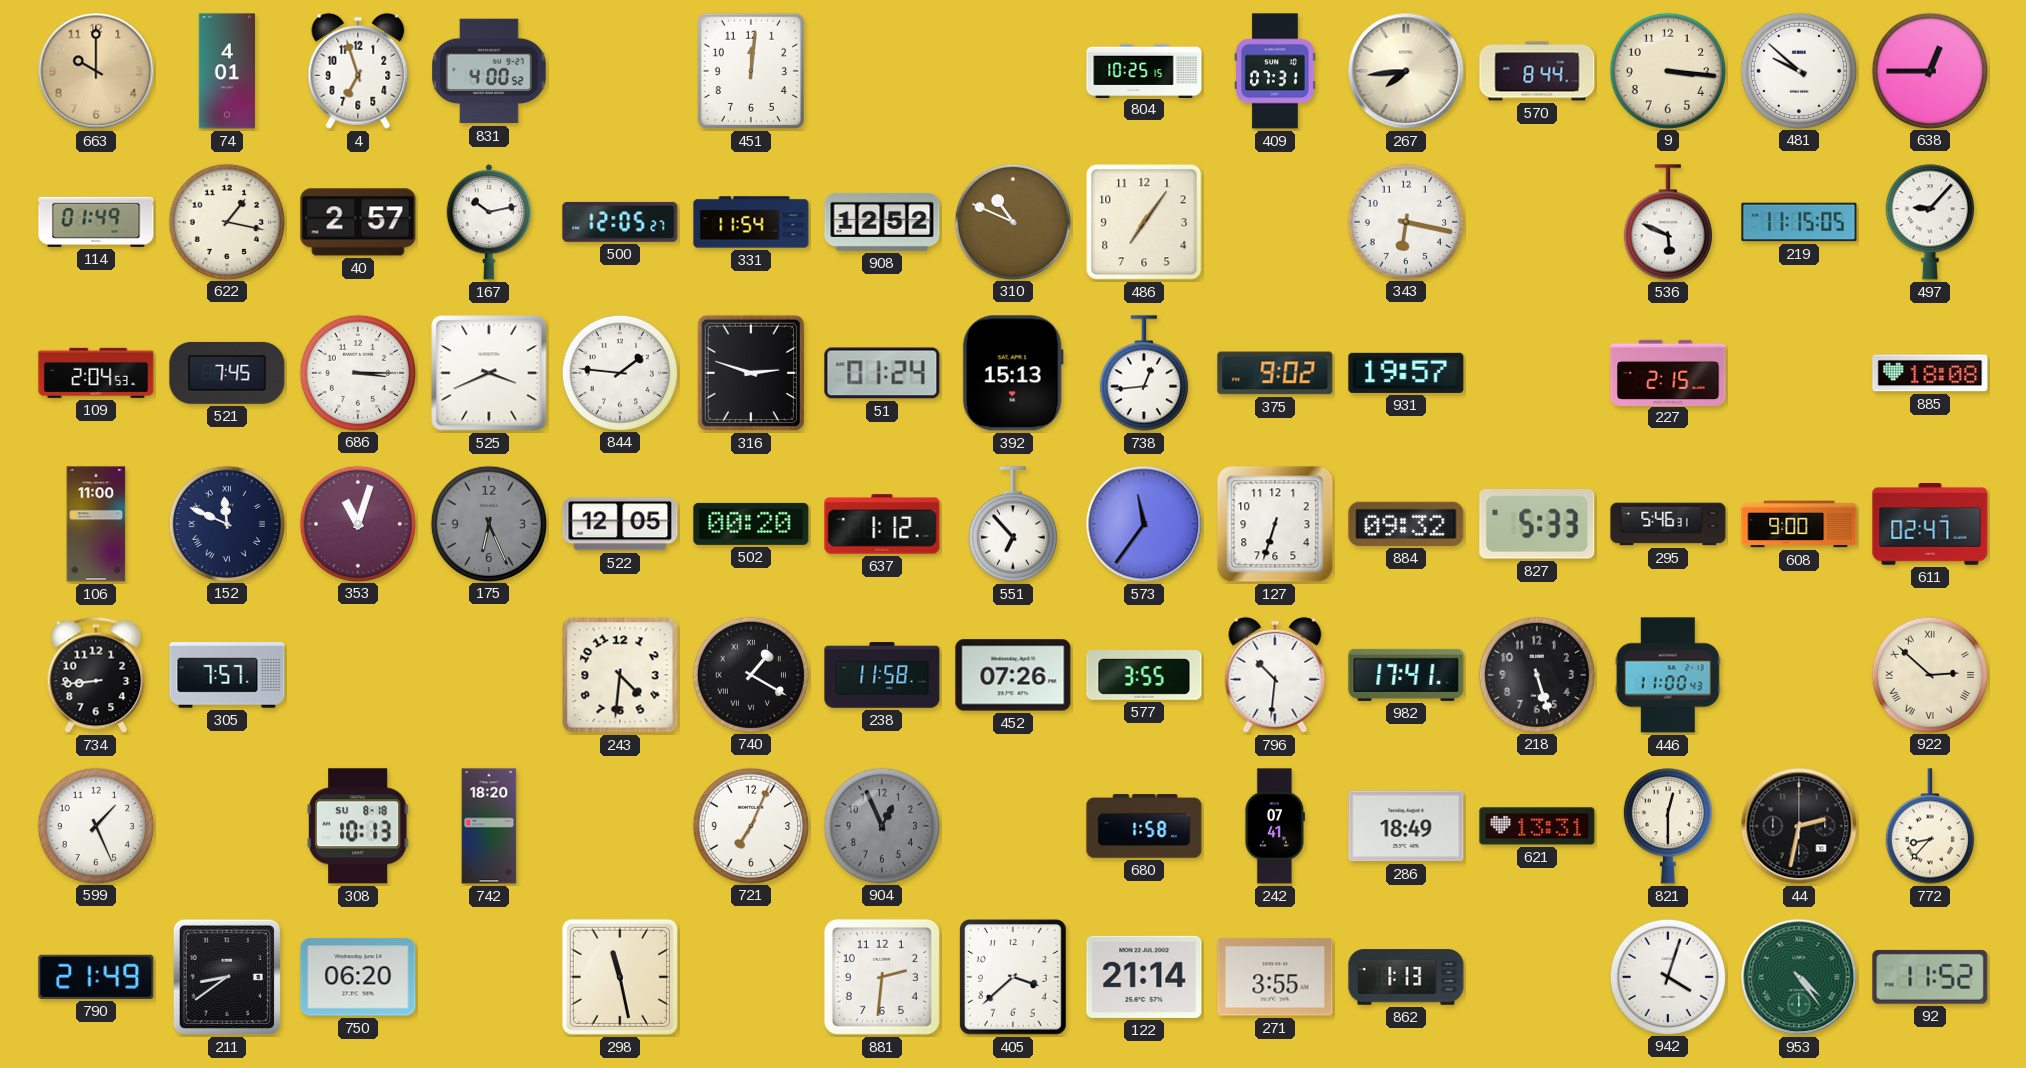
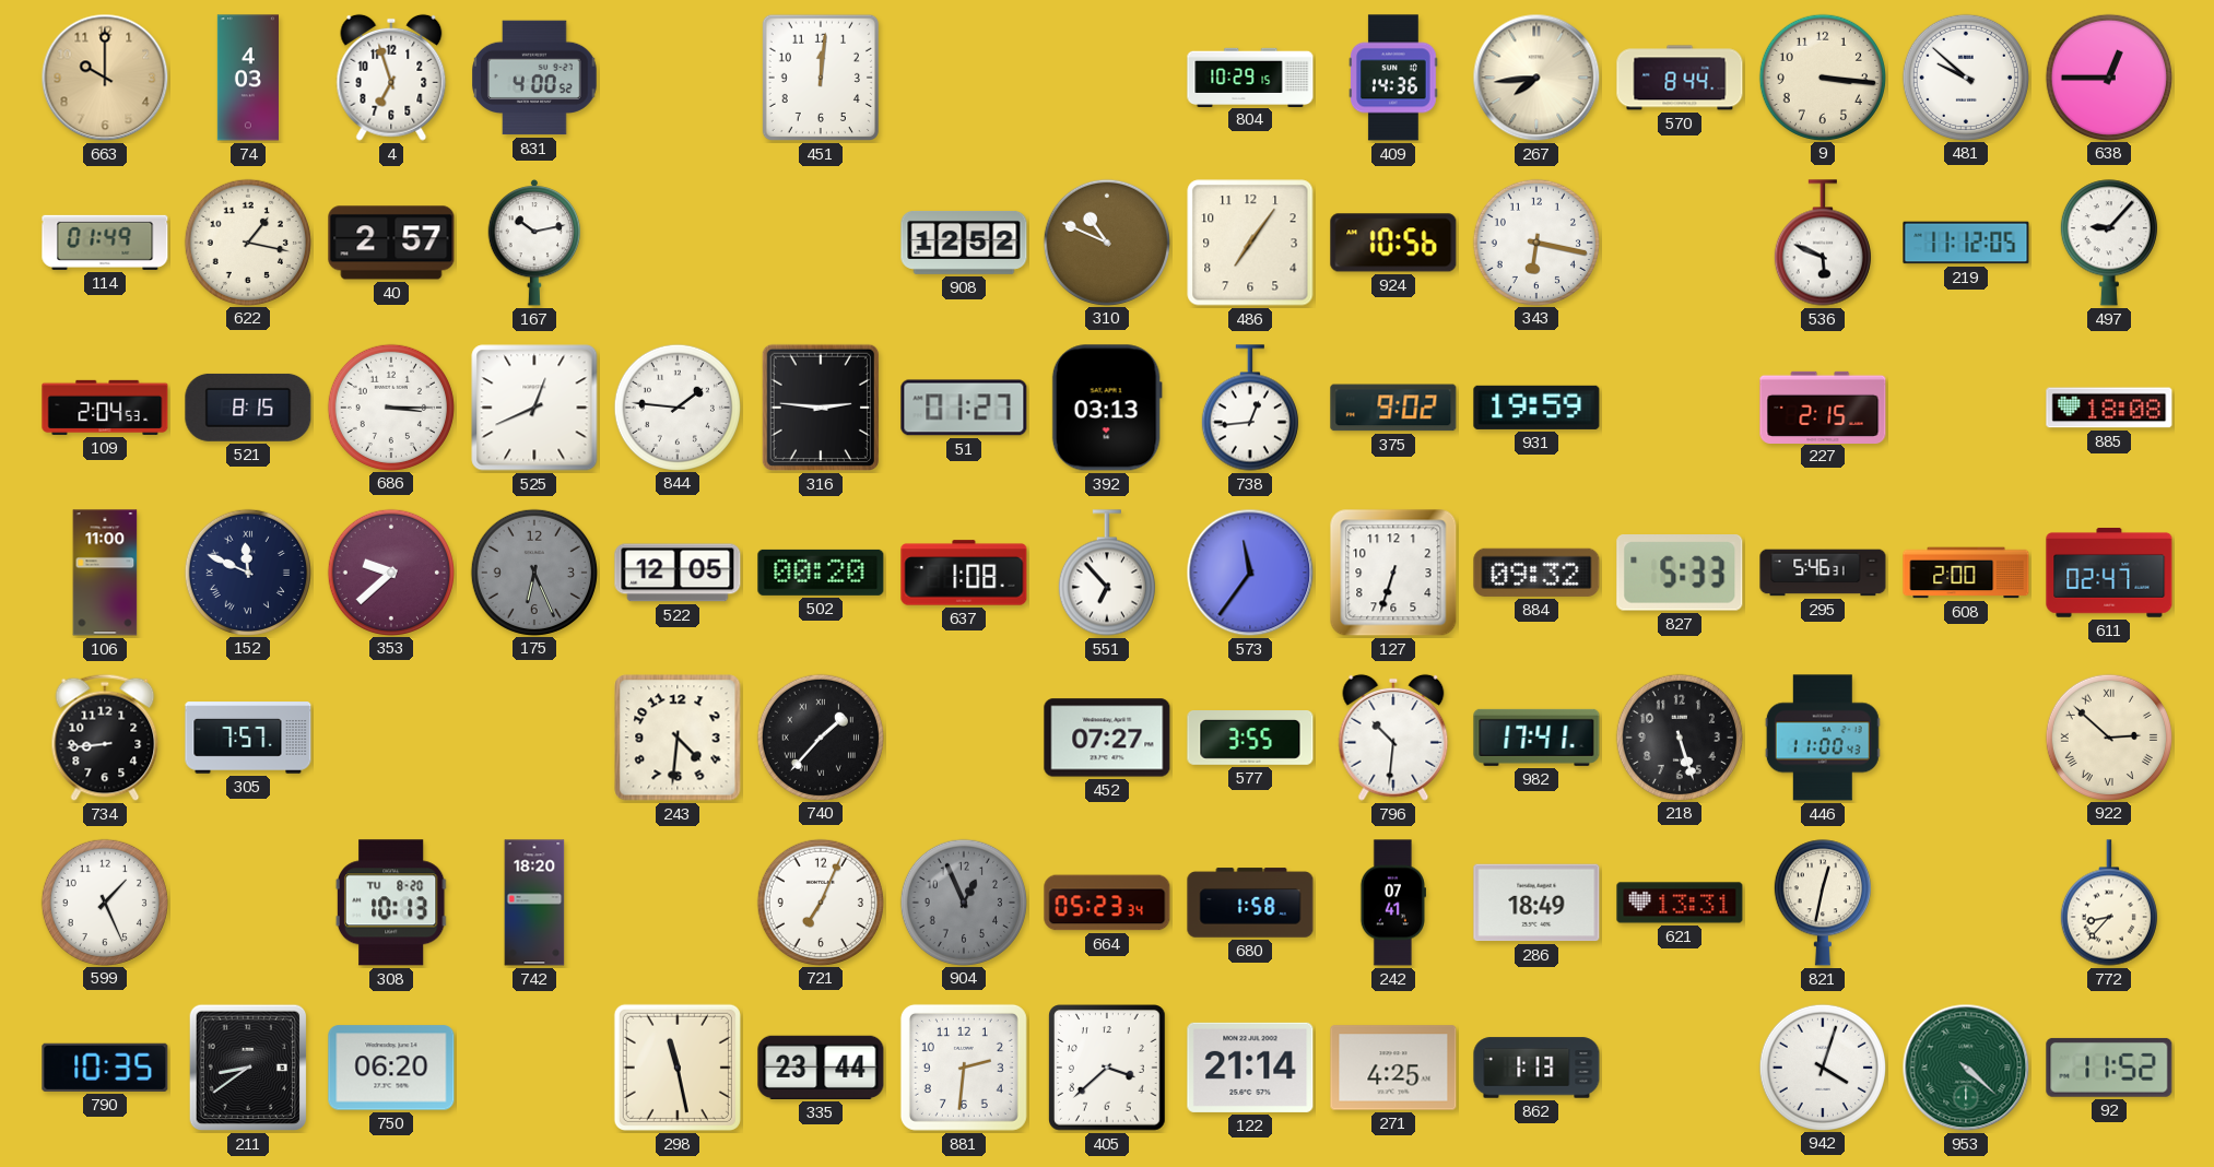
74: 4:01 -> 4:03
804: 10:25 -> 10:29
409: 07:31 -> 14:36
500: 12:05 -> none
331: 11:54 -> none
924: none -> 10:56
219: 11:15 -> 11:12
521: 7:45 -> 8:15
525: 3:41 -> 12:41
316: 2:48 -> 2:46
51: 01:24 -> 01:27
392: 15:13 -> 03:13
931: 19:57 -> 19:59
353: 11:03 -> 9:38
637: 1:12 -> 1:08
608: 9:00 -> 2:00
740: 1:20 -> 1:37
238: 11:58 -> none
452: 07:26 -> 07:27
308 date: SU 8-18 -> TU 8-20
664: none -> 05:23
821: 12:30 -> 12:32
44: 2:32 -> none
790: 21:49 -> 10:35
335: none -> 23:44
271: 3:55 -> 4:25
953: 4:24 -> 4:22
